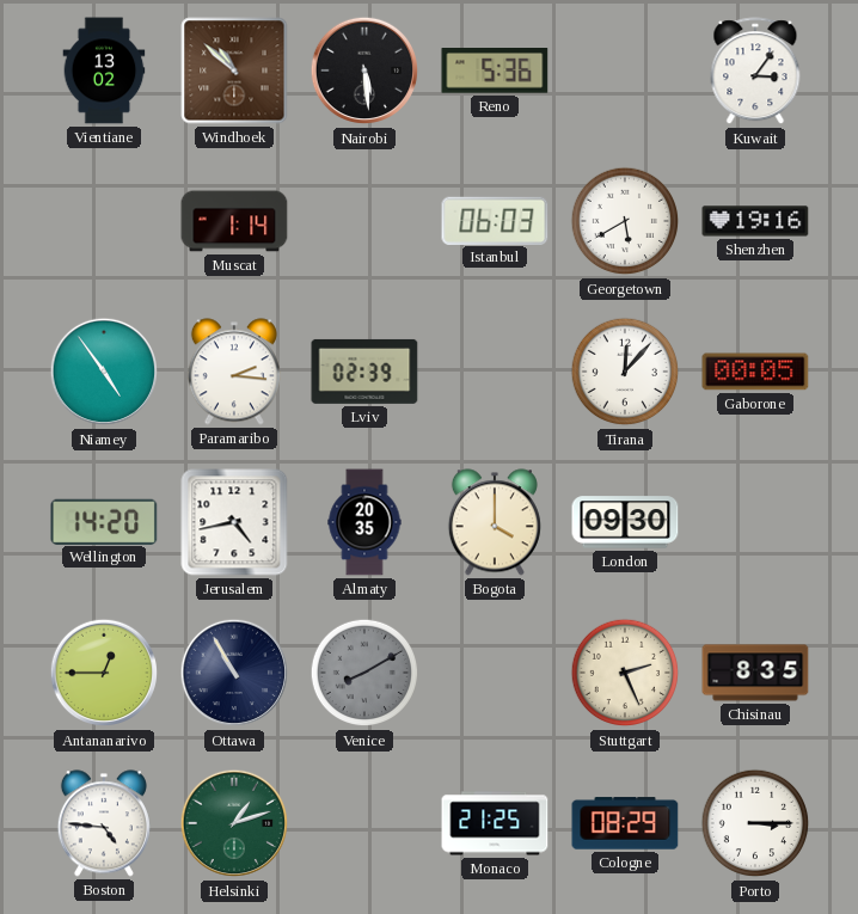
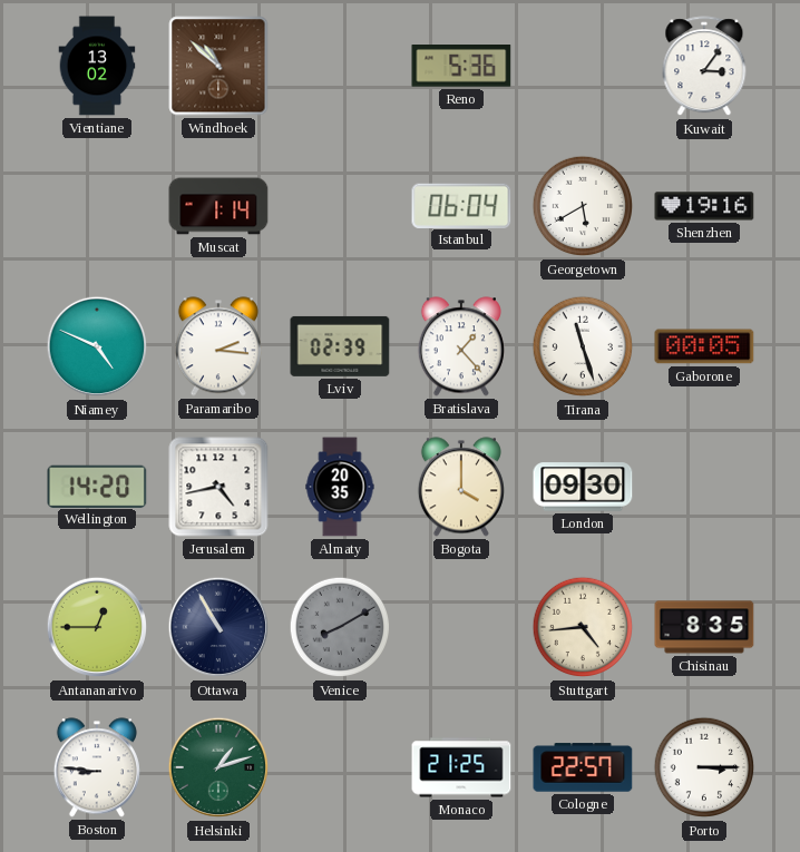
Nairobi: 5:29 -> none
Istanbul: 06:03 -> 06:04
Niamey: 4:54 -> 4:49
Bratislava: none -> 1:23
Tirana: 12:07 -> 11:27
Stuttgart: 2:26 -> 4:44
Boston: 4:46 -> 8:46
Cologne: 08:29 -> 22:57
